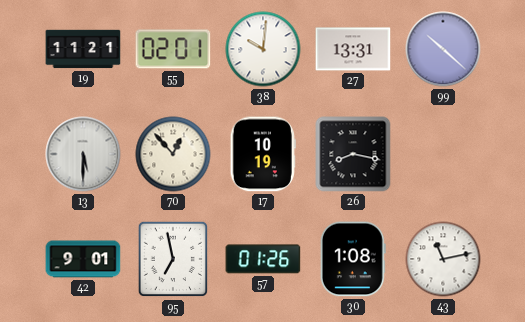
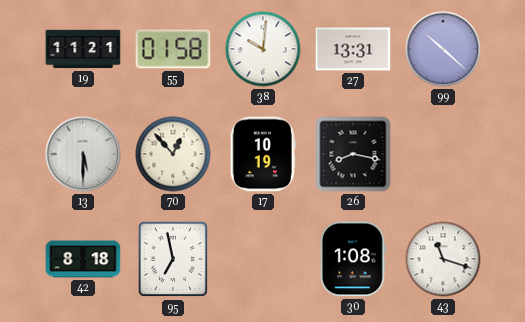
55: 02:01 -> 01:58
42: 9:01 -> 8:18
57: 01:26 -> none
43: 11:13 -> 11:18
